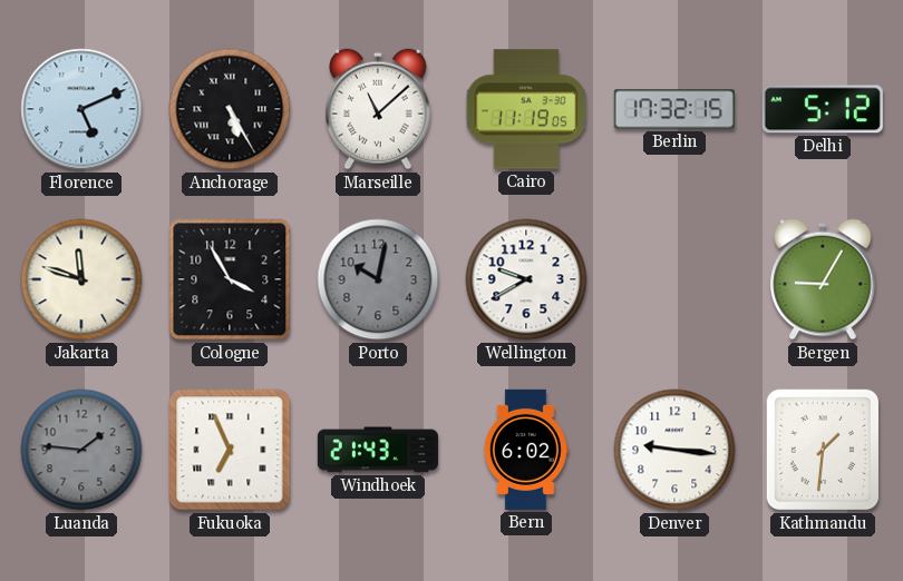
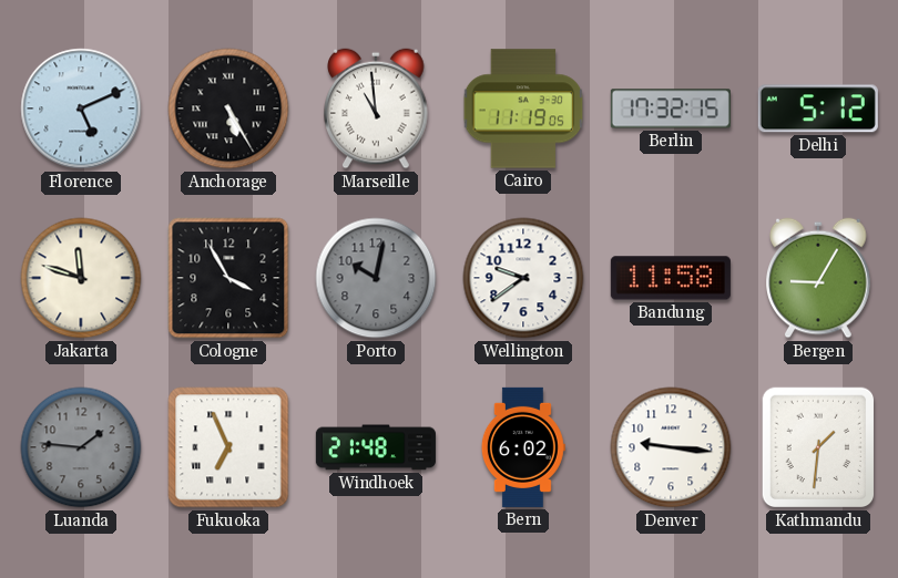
Marseille: 11:08 -> 10:59
Wellington: 9:40 -> 9:39
Bandung: none -> 11:58
Windhoek: 21:43 -> 21:48
